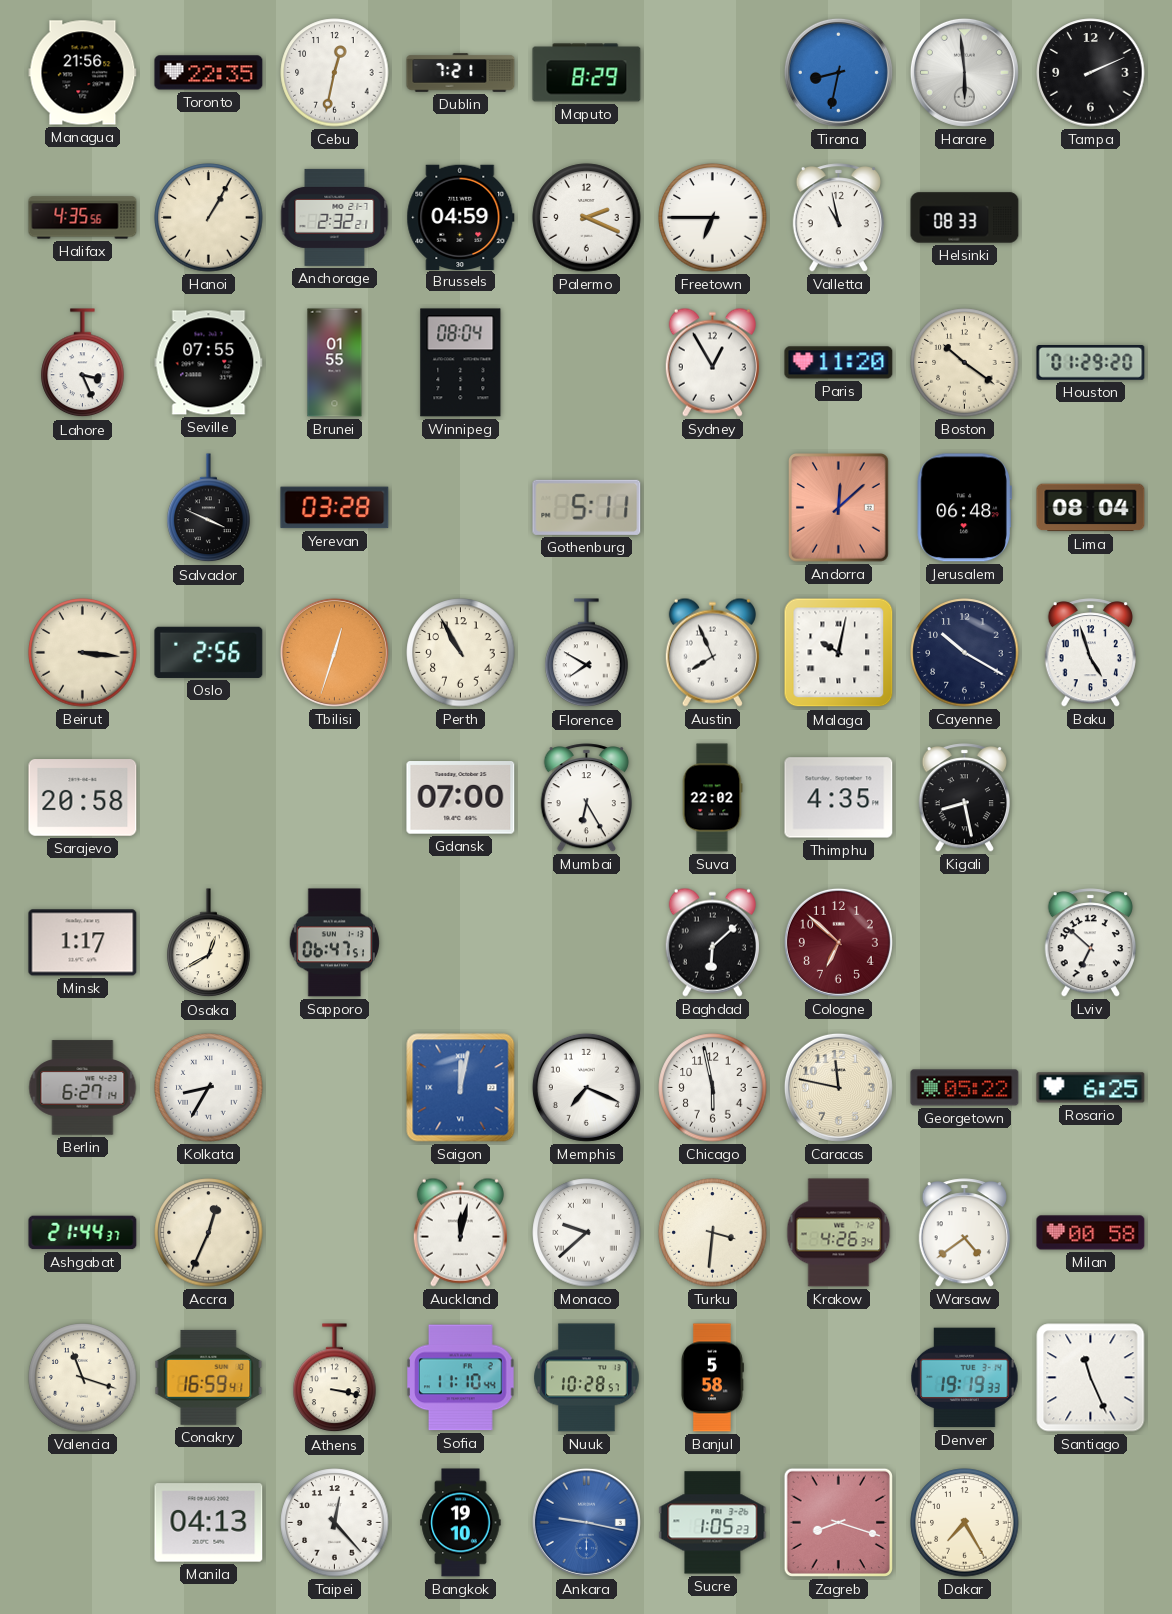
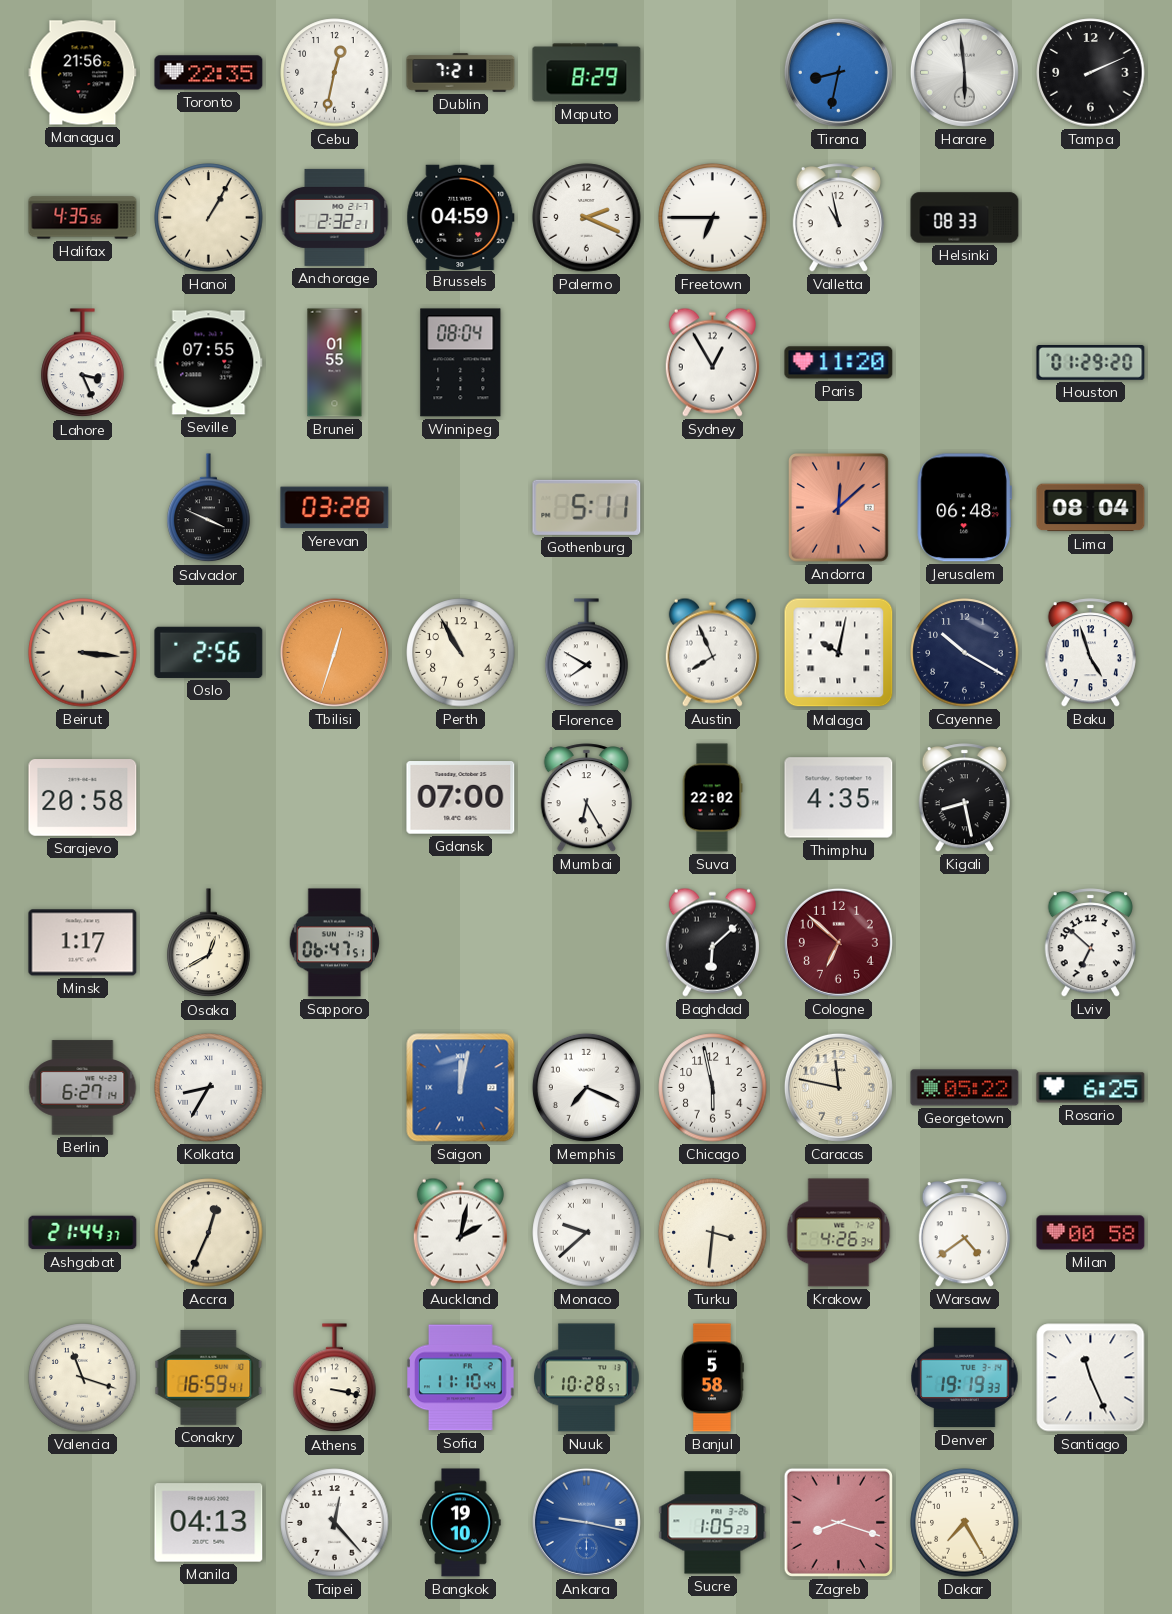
Boston: 10:21 -> none
Auckland: 12:02 -> 2:02
